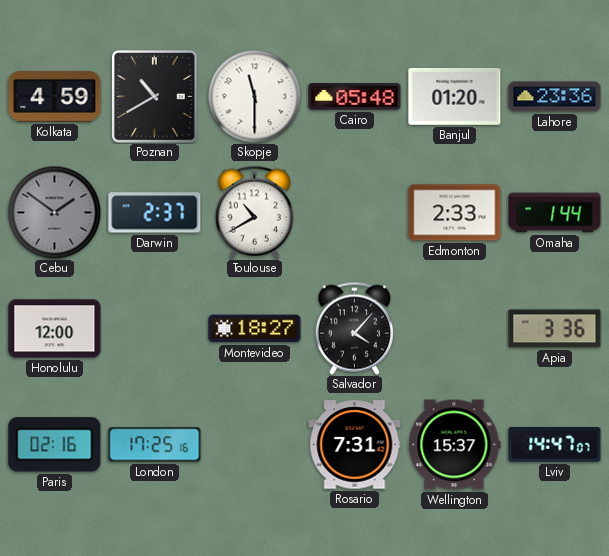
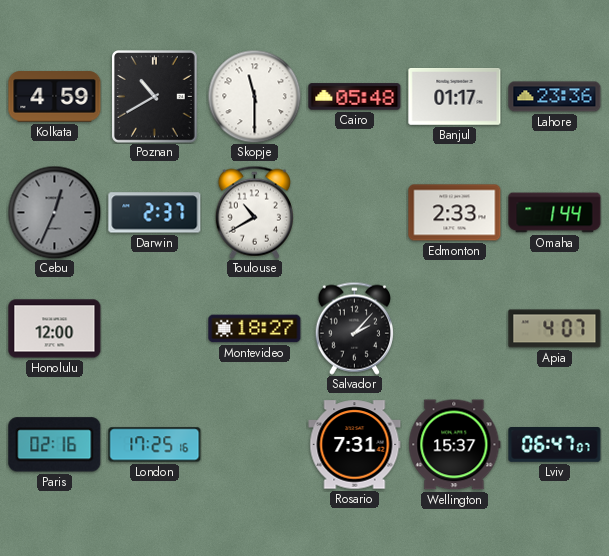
Banjul: 01:20 -> 01:17
Cebu: 1:51 -> 12:34
Salvador: 4:07 -> 2:07
Apia: 3:36 -> 4:07
Lviv: 14:47 -> 06:47
